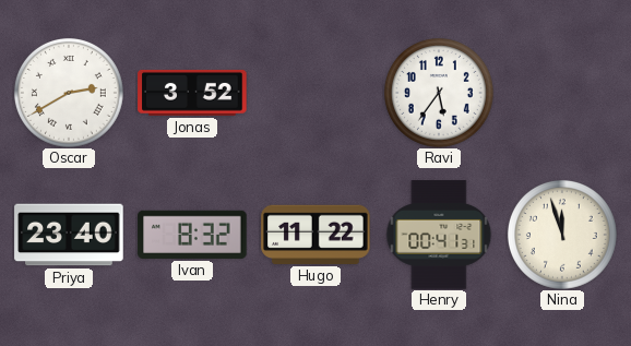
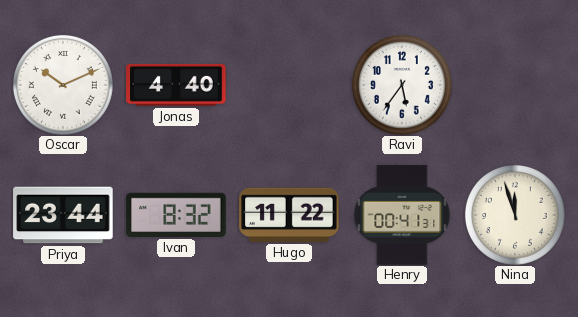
Oscar: 2:40 -> 10:11
Jonas: 3:52 -> 4:40
Priya: 23:40 -> 23:44
